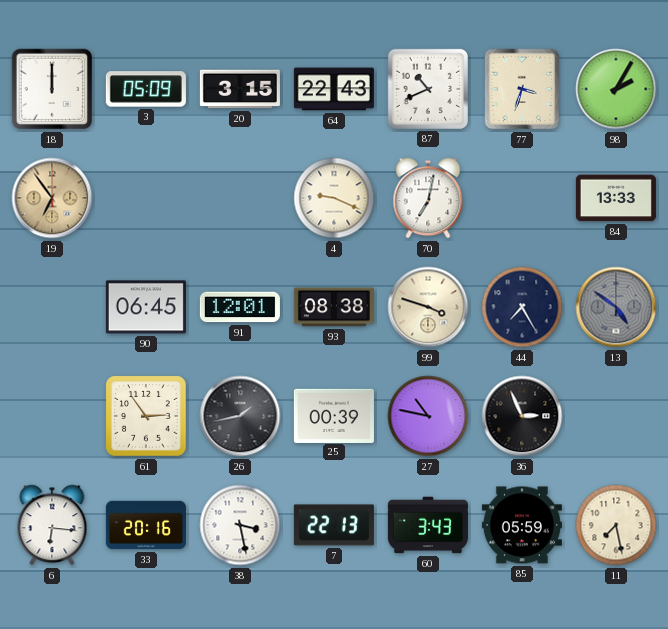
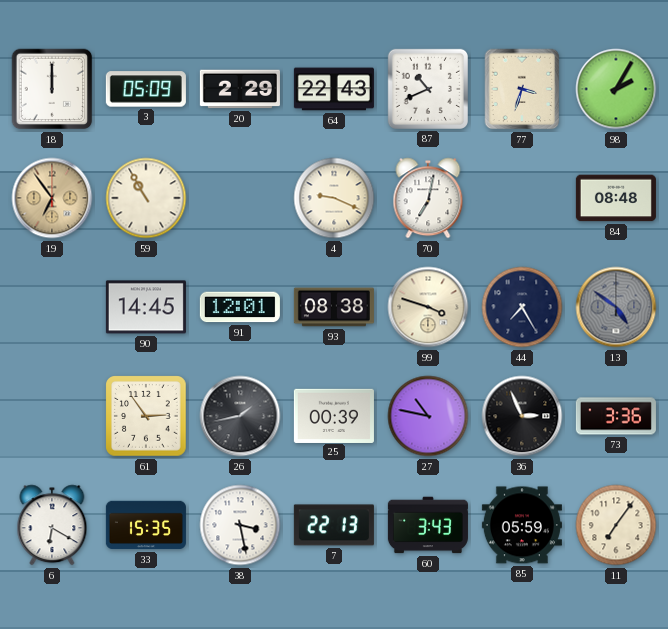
20: 3:15 -> 2:29
59: none -> 10:55
84: 13:33 -> 08:48
90: 06:45 -> 14:45
73: none -> 3:36
6: 6:16 -> 6:20
33: 20:16 -> 15:35
11: 7:28 -> 7:06
